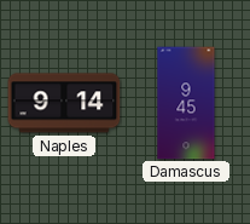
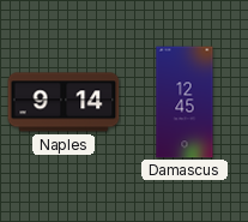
Damascus: 9:45 -> 12:45
